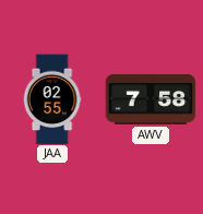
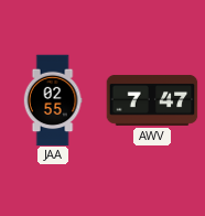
AWV: 7:58 -> 7:47
